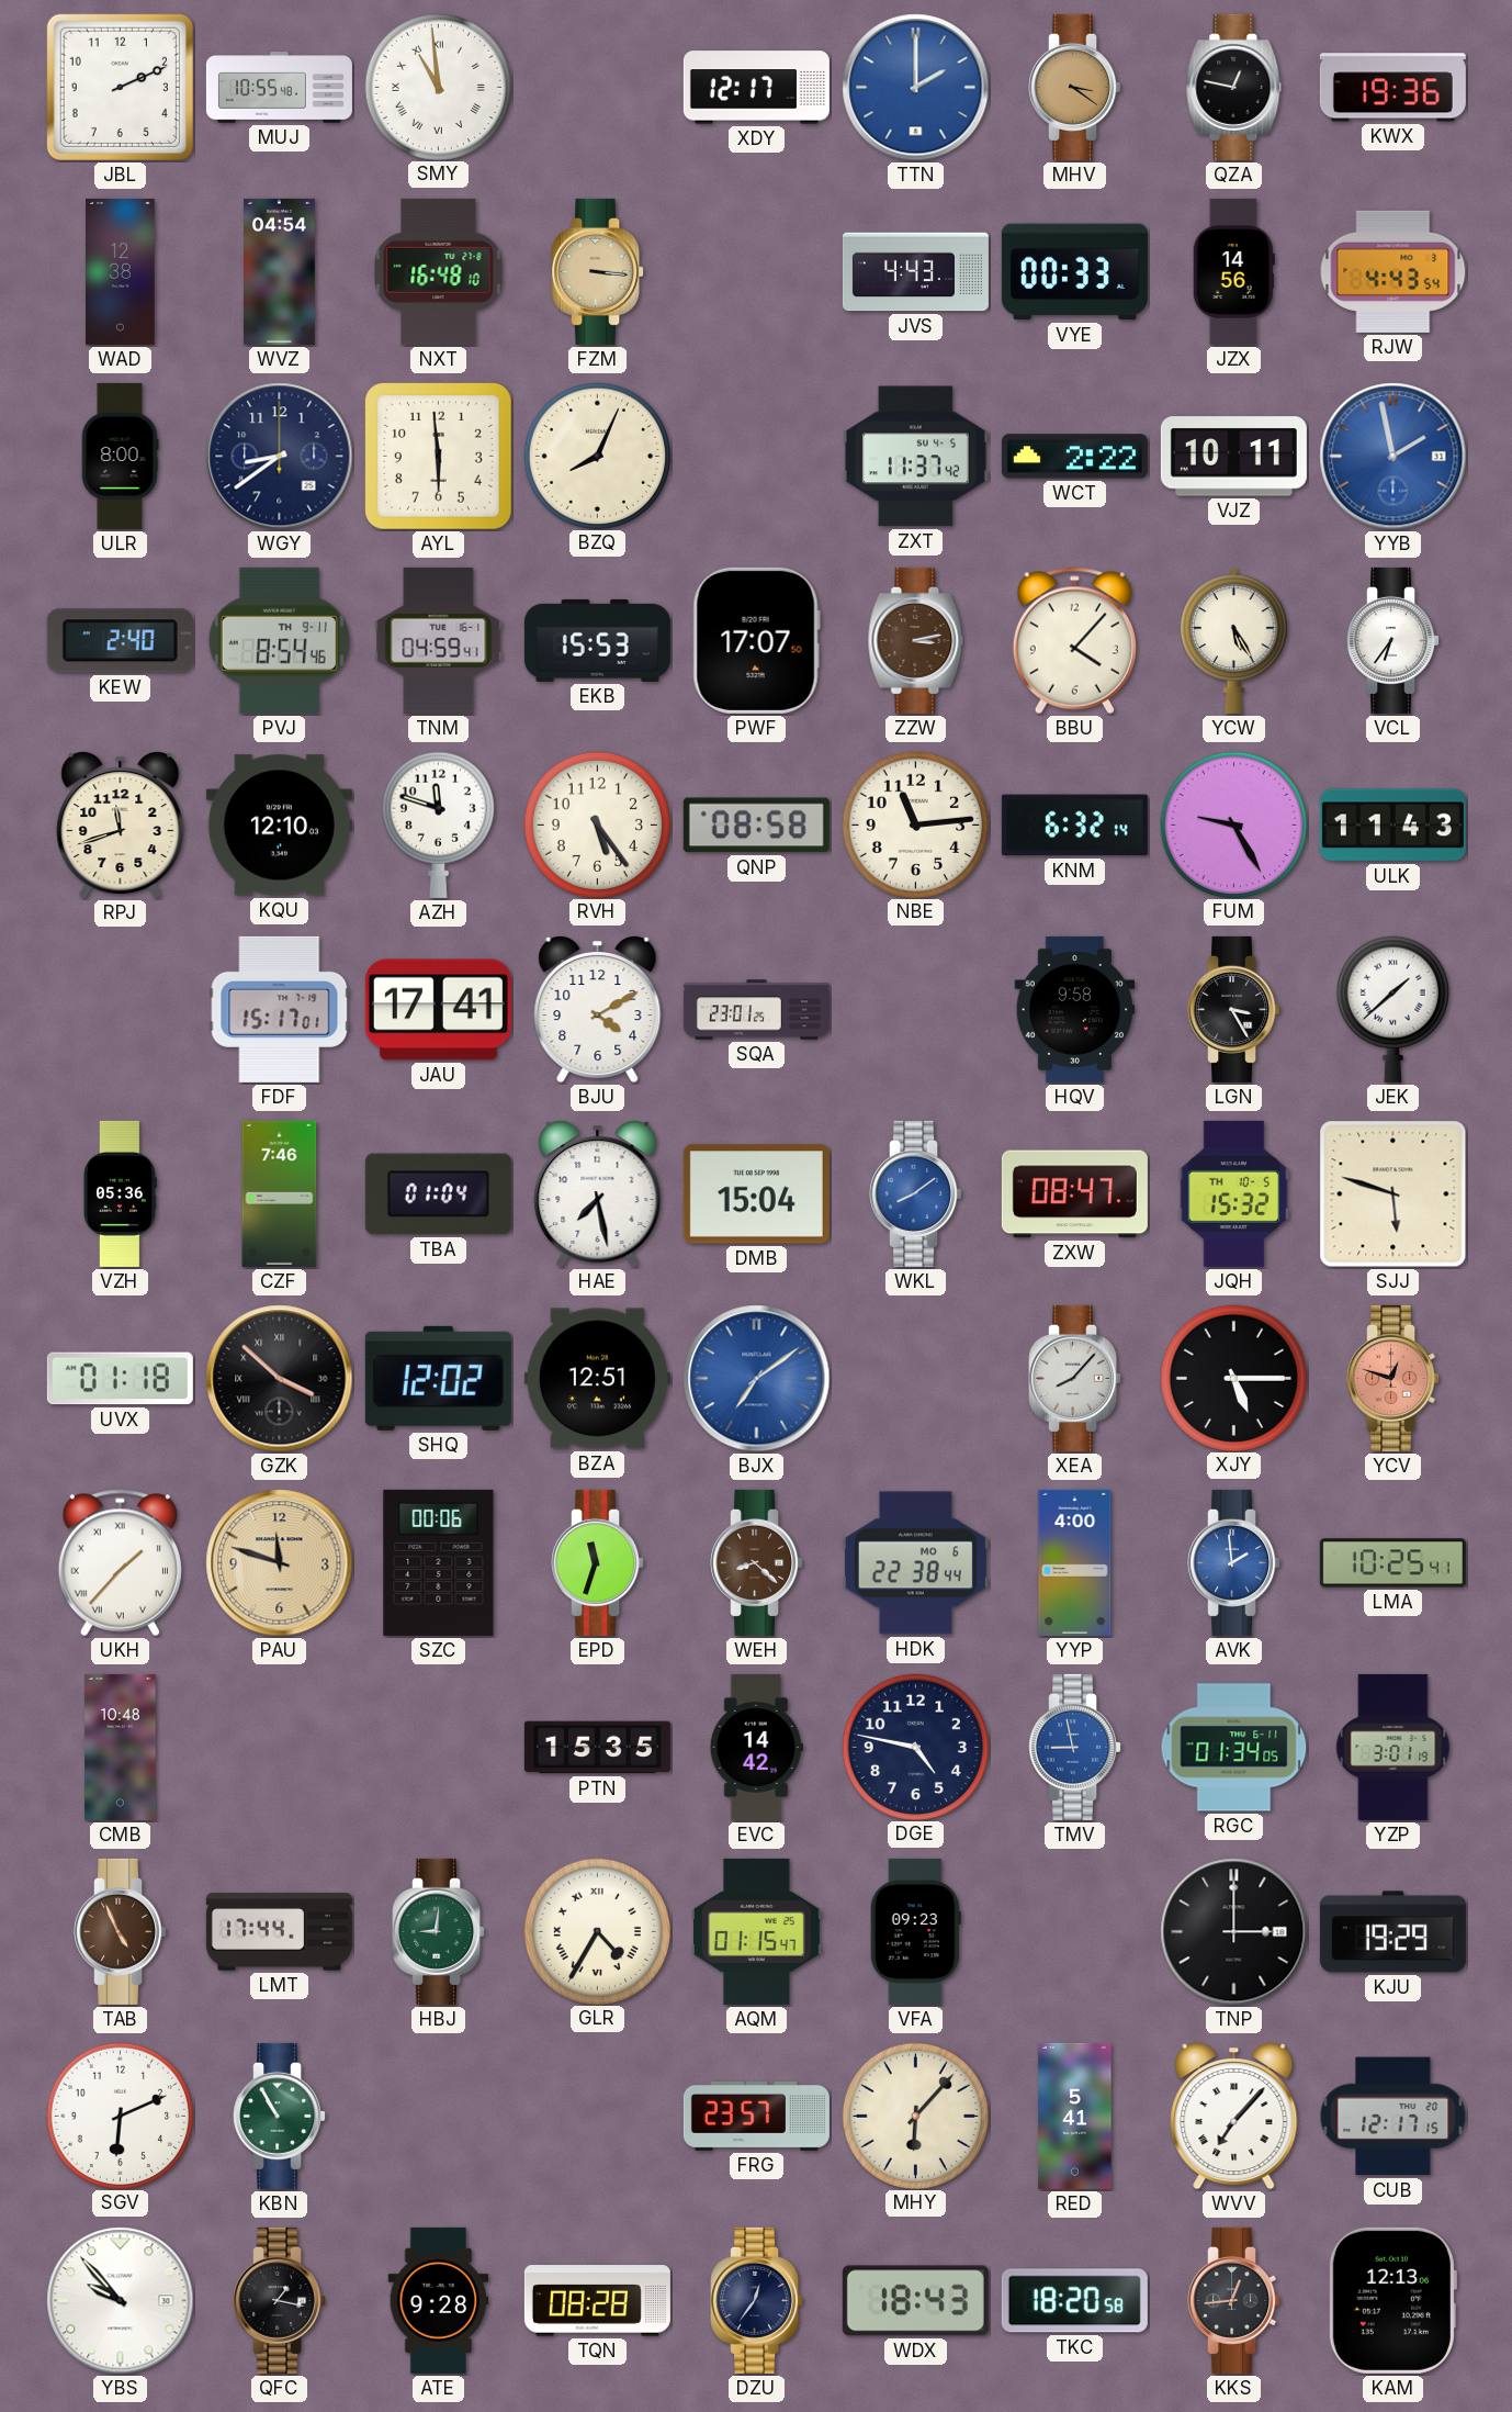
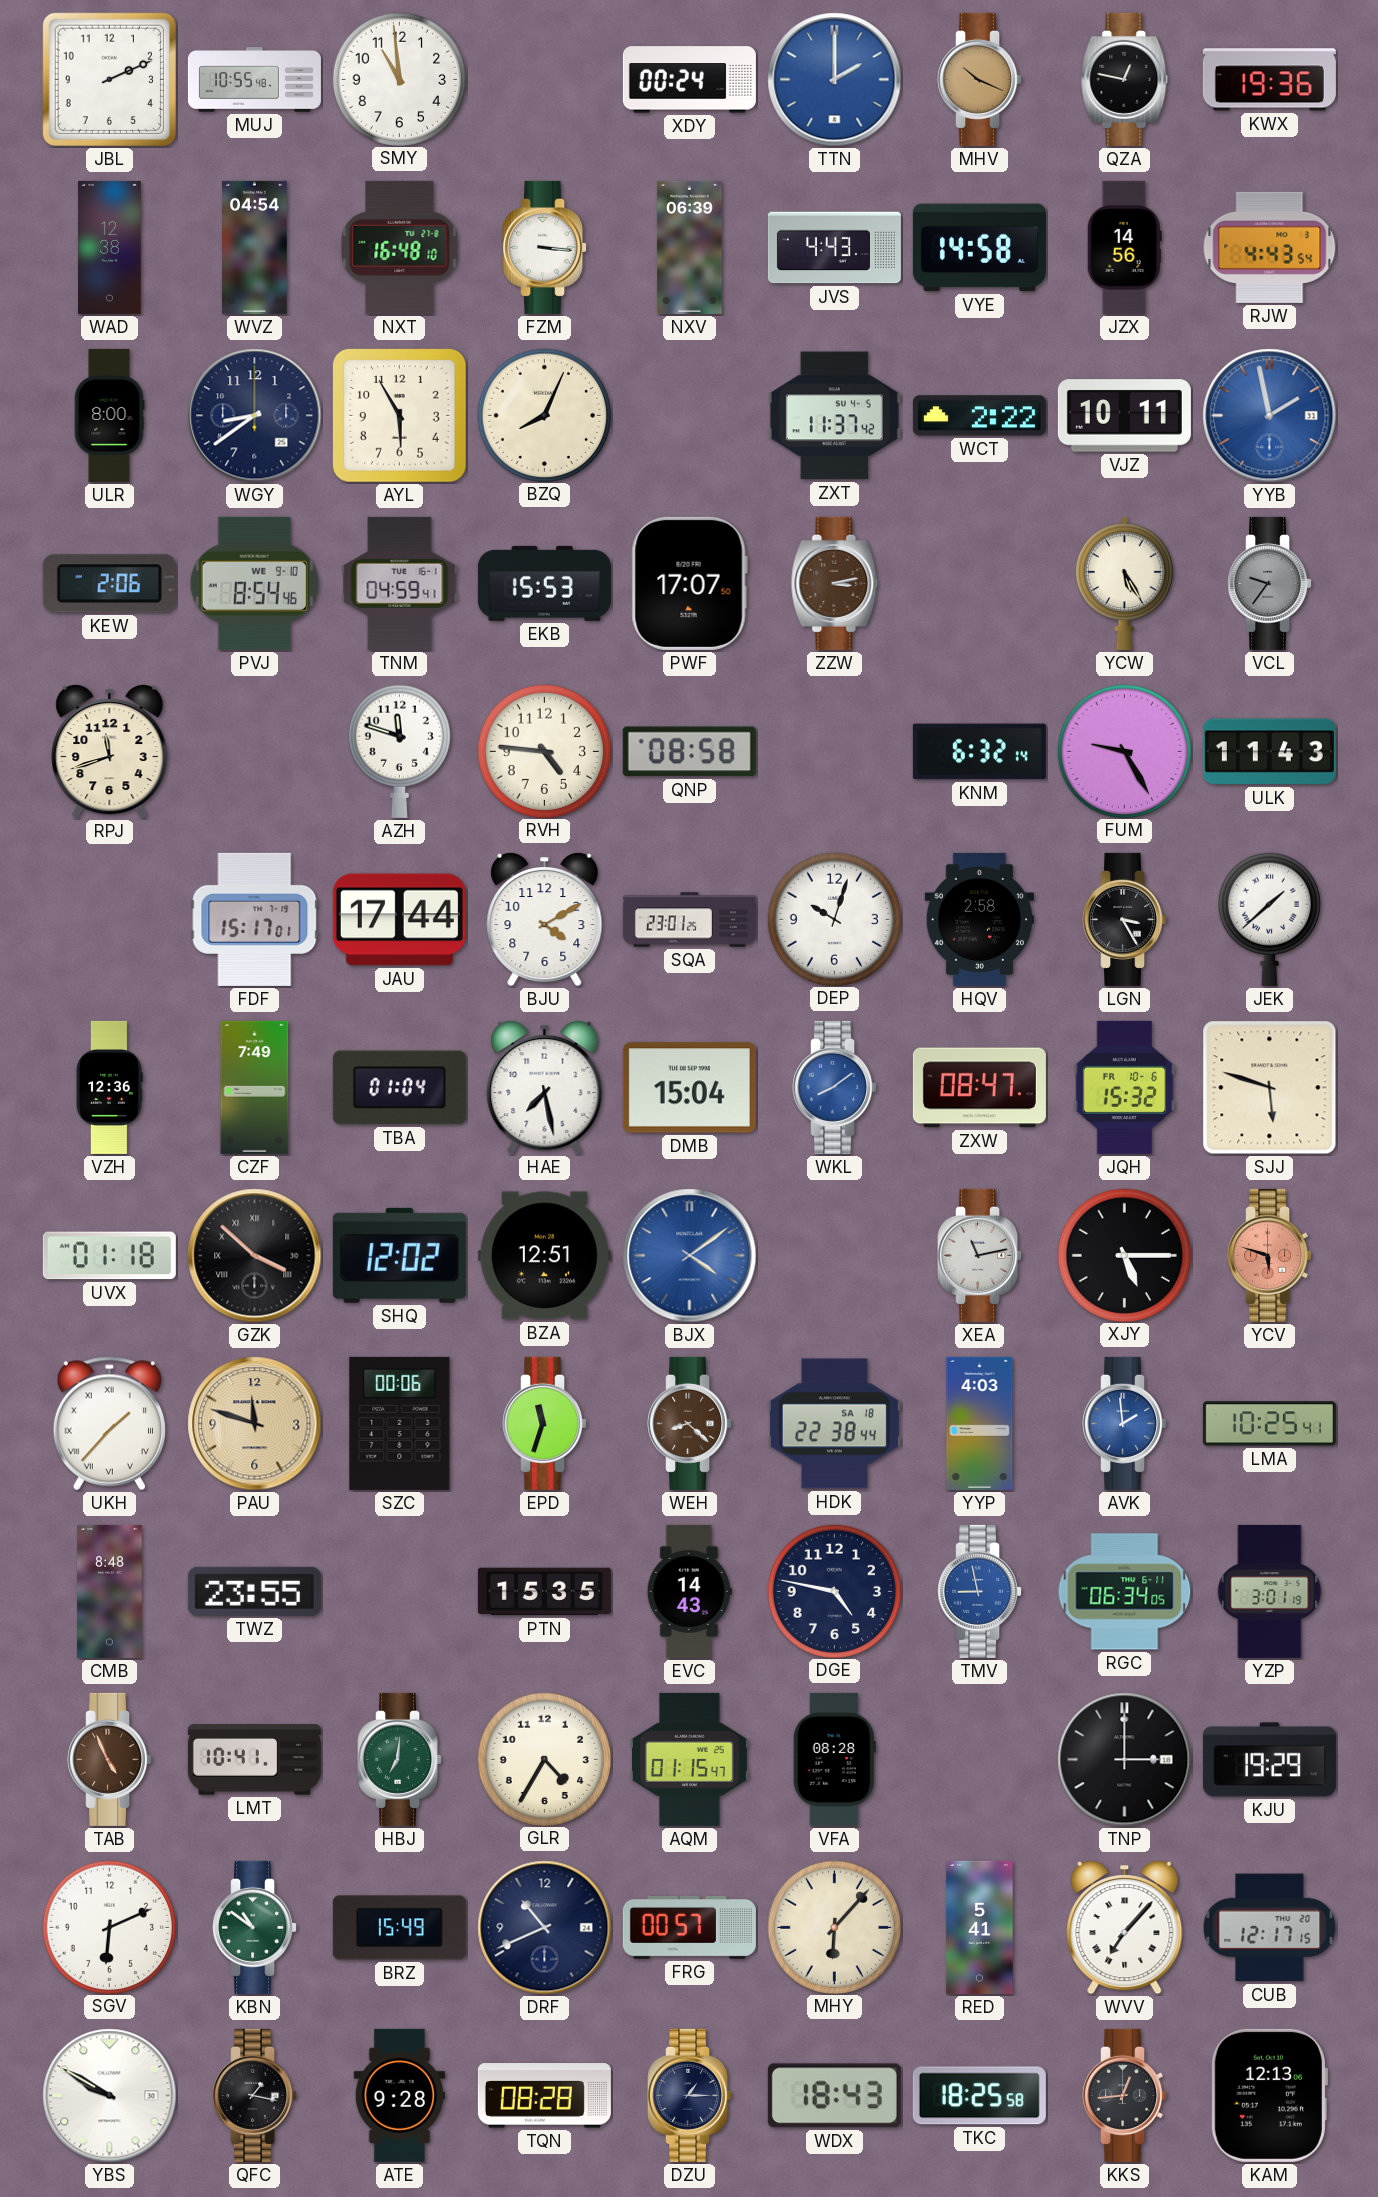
SMY numerals: Roman -> Arabic
XDY: 12:17 -> 00:24
MHV: 3:21 -> 10:19
FZM dial: champagne -> white
NXV: none -> 06:39
VYE: 00:33 -> 14:58
AYL: 5:59 -> 5:55
KEW: 2:40 -> 2:06
PVJ date: TH 9-11 -> WE 9-10
BBU: 4:07 -> none
VCL: 6:36 -> 9:36
VCL dial: white -> grey
KQU: 12:10 -> none
RVH: 5:24 -> 4:46
NBE: 11:14 -> none
JAU: 17:41 -> 17:44
DEP: none -> 10:03
HQV: 9:58 -> 2:58
VZH: 05:36 -> 12:36
CZF: 7:46 -> 7:49
JQH date: TH 10-5 -> FR 10-6
BJX: 7:09 -> 4:09
XEA: 8:07 -> 11:13
YCV: 12:48 -> 5:48
HDK date: MO 6 -> SA 18
YYP: 4:00 -> 4:03
CMB: 10:48 -> 8:48
TWZ: none -> 23:55
EVC: 14:42 -> 14:43
RGC: 01:34 -> 06:34
LMT: 17:44 -> 10:41
HBJ: 9:01 -> 7:01
GLR numerals: Roman -> Arabic
VFA: 09:23 -> 08:28
KBN: 10:55 -> 10:51
BRZ: none -> 15:49
DRF: none -> 10:41
FRG: 23:57 -> 00:57
YBS: 9:53 -> 9:50
DZU: 12:36 -> 1:15
TKC: 18:20 -> 18:25
